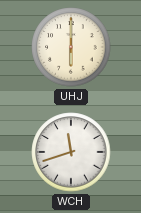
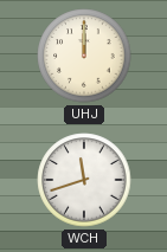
UHJ: 6:00 -> 12:00
